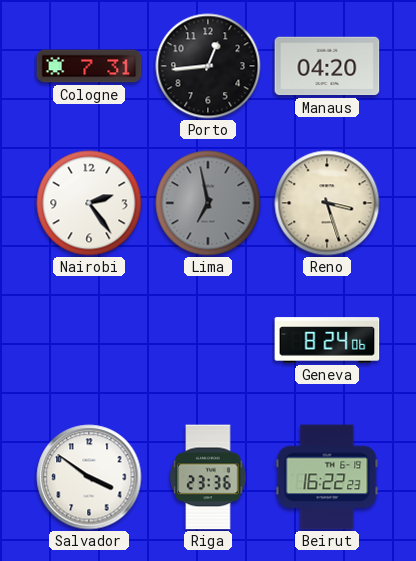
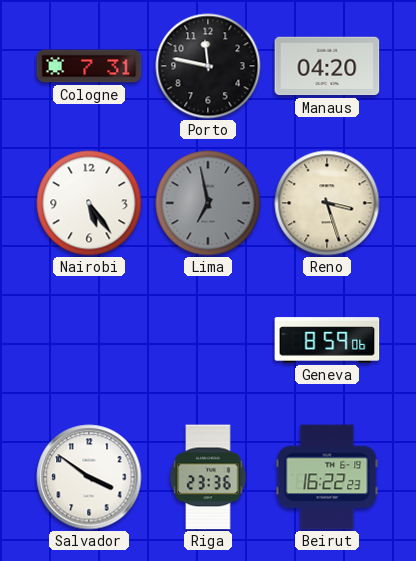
Porto: 12:44 -> 11:47
Nairobi: 2:24 -> 5:24
Geneva: 8:24 -> 8:59
